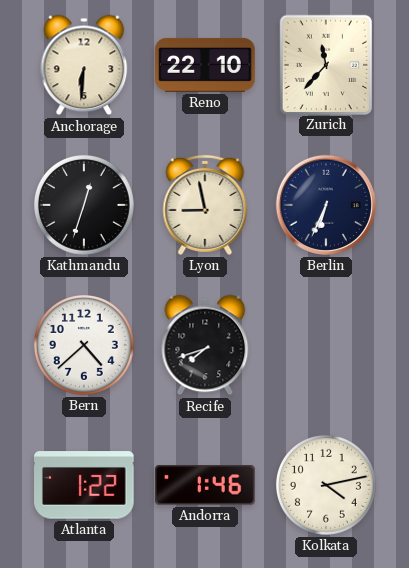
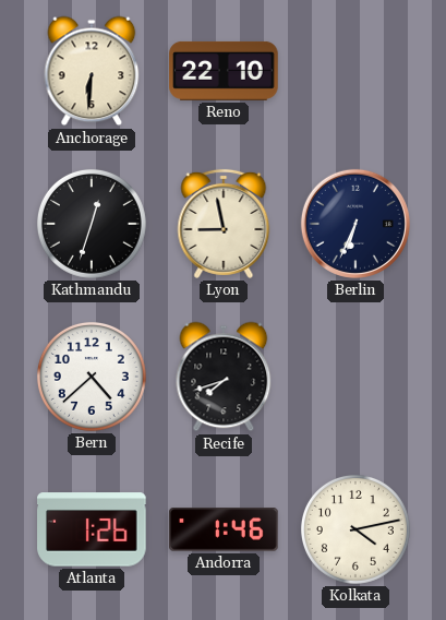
Zurich: 11:37 -> none
Atlanta: 1:22 -> 1:26
